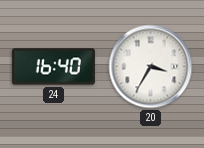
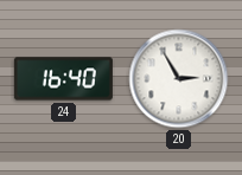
20: 3:35 -> 2:55
